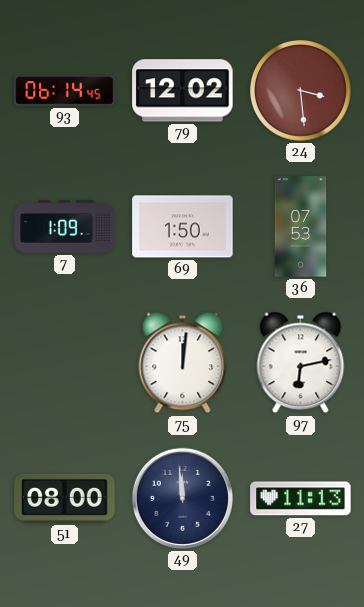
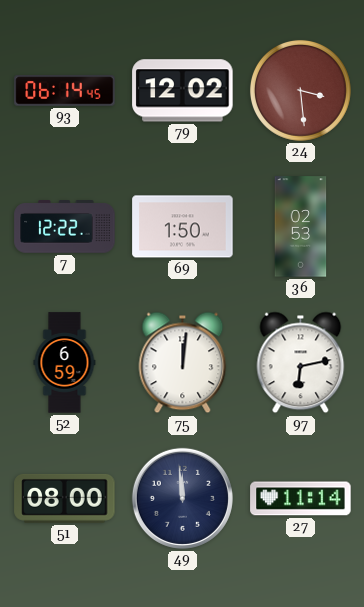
7: 1:09 -> 12:22
36: 07:53 -> 02:53
52: none -> 6:59
27: 11:13 -> 11:14
